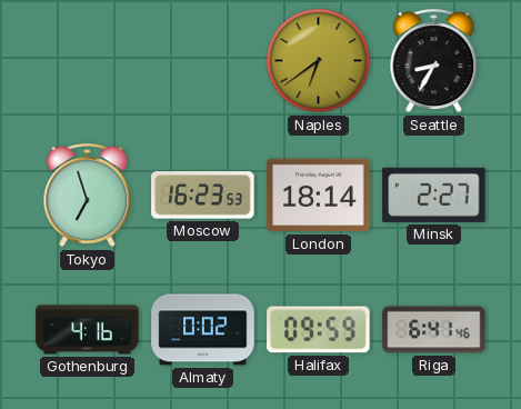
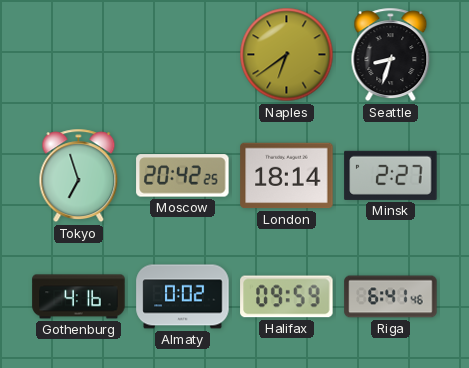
Seattle: 8:35 -> 8:33
Moscow: 16:23 -> 20:42
